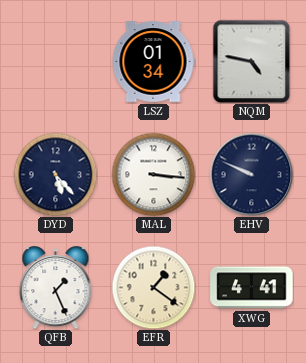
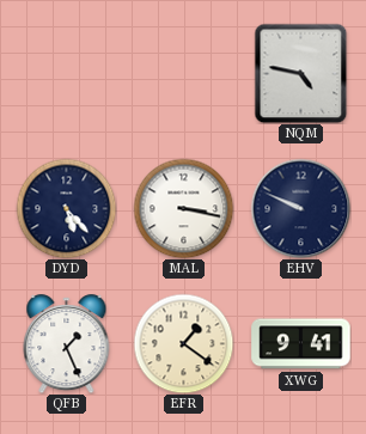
LSZ: 01:34 -> none
MAL: 3:16 -> 3:17
XWG: 4:41 -> 9:41
